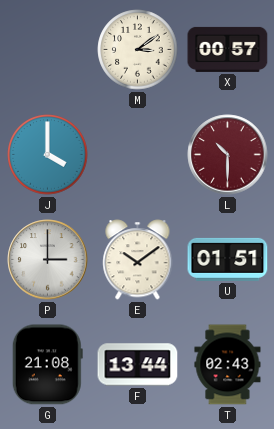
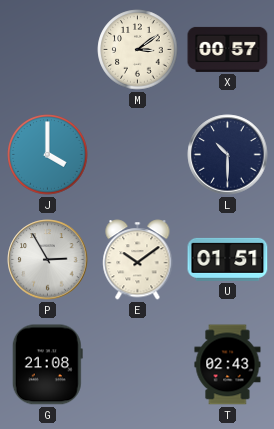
L dial: burgundy -> navy
P: 3:00 -> 2:55
F: 13:44 -> none
